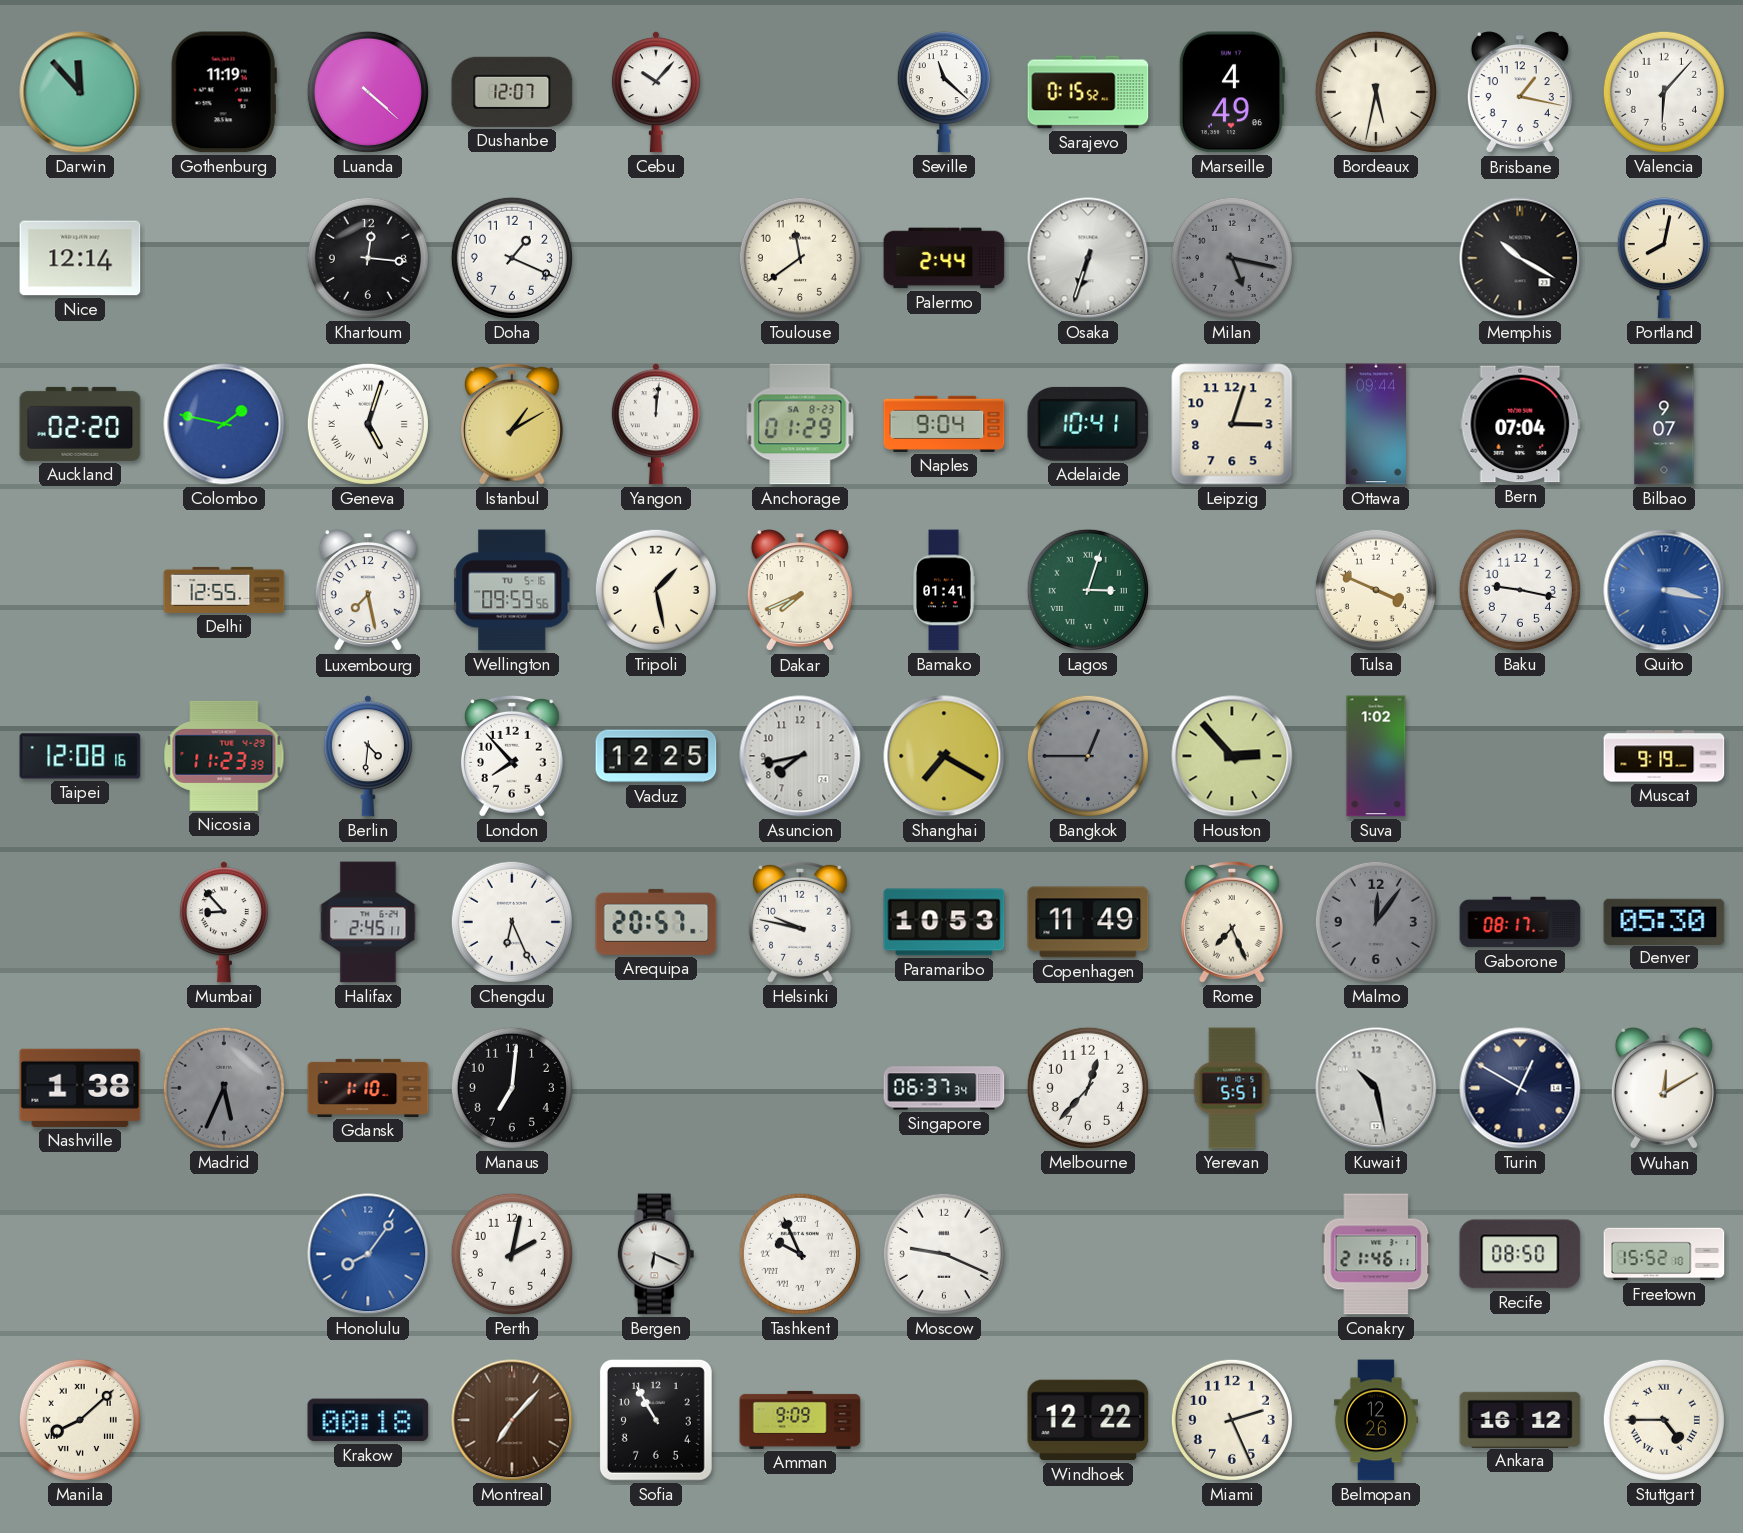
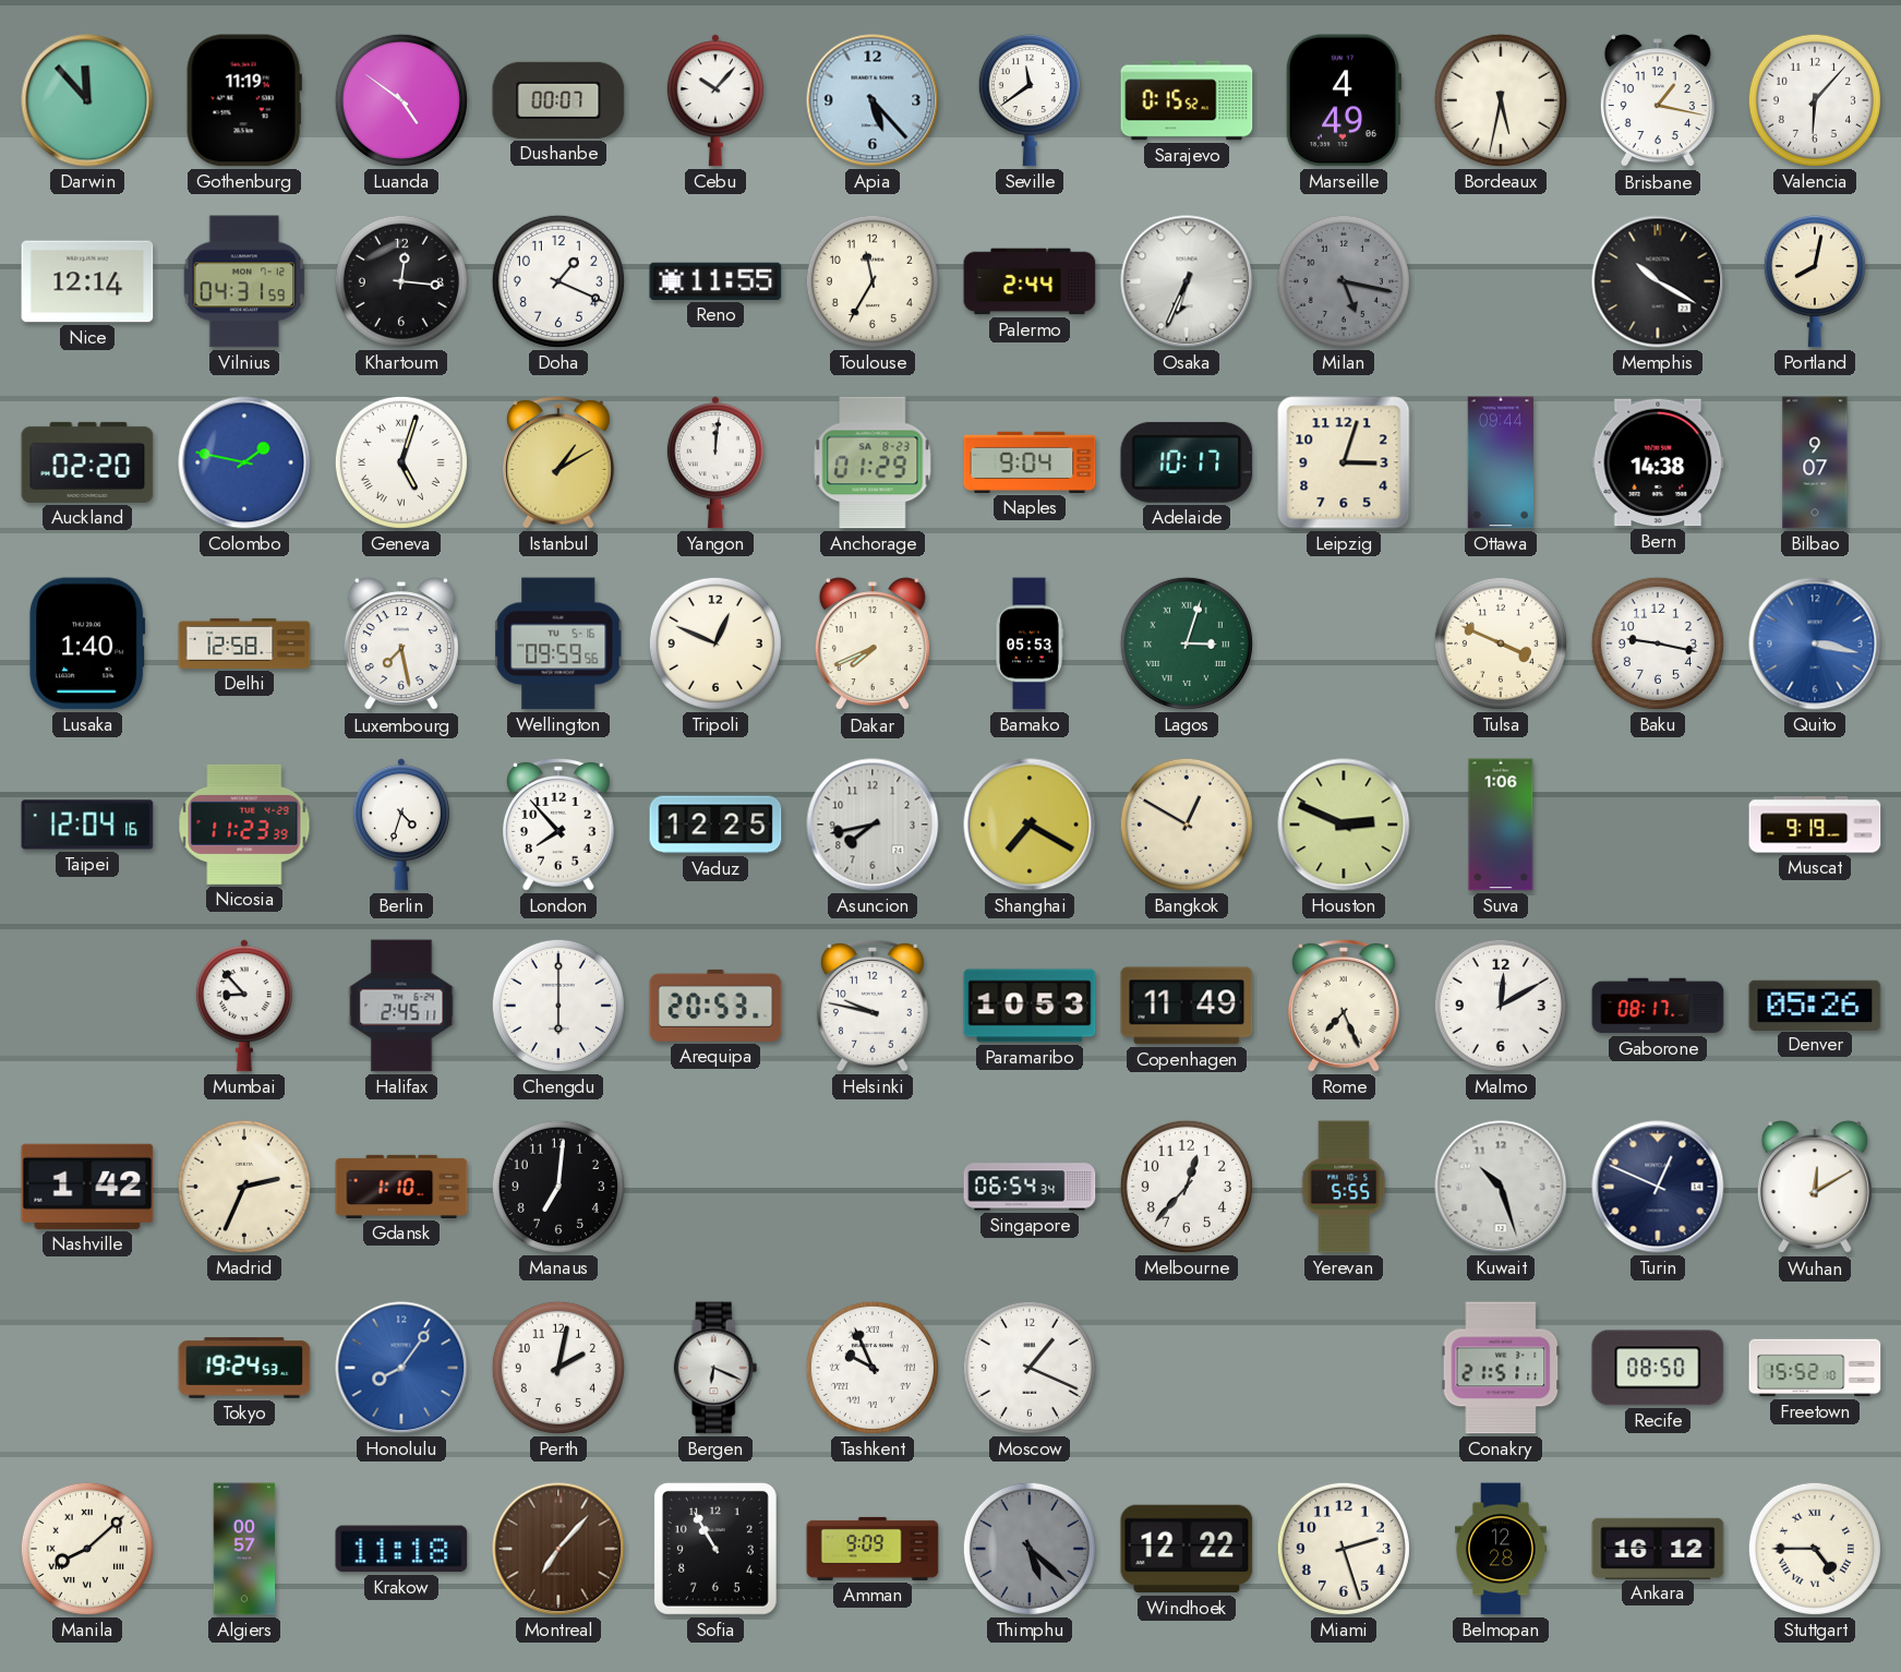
Luanda: 4:22 -> 4:51
Dushanbe: 12:07 -> 00:07
Apia: none -> 5:23
Seville: 11:22 -> 11:39
Vilnius: none -> 04:31
Reno: none -> 11:55
Toulouse: 11:39 -> 11:35
Osaka: 6:33 -> 6:34
Adelaide: 10:41 -> 10:17
Bern: 07:04 -> 14:38
Lusaka: none -> 1:40
Delhi: 12:55 -> 12:58
Tripoli: 1:28 -> 12:49
Bamako: 01:41 -> 05:53
Taipei: 12:08 -> 12:04
Berlin: 4:31 -> 4:33
Bangkok: 12:45 -> 12:50
Bangkok dial: grey -> cream
Houston: 2:53 -> 2:49
Suva: 1:02 -> 1:06
Chengdu: 6:26 -> 6:00
Arequipa: 20:57 -> 20:53
Malmo: 12:06 -> 12:10
Malmo dial: grey -> white
Denver: 05:30 -> 05:26
Nashville: 1:38 -> 1:42
Madrid: 5:34 -> 2:34
Madrid dial: grey -> cream
Singapore: 06:37 -> 06:54
Yerevan: 5:51 -> 5:55
Kuwait: 10:28 -> 10:27
Turin: 12:50 -> 12:49
Tokyo: none -> 19:24
Moscow: 9:19 -> 1:19
Conakry: 21:46 -> 21:51
Algiers: none -> 00:57
Krakow: 00:18 -> 11:18
Thimphu: none -> 5:22
Miami: 2:26 -> 2:27
Belmopan: 12:26 -> 12:28
